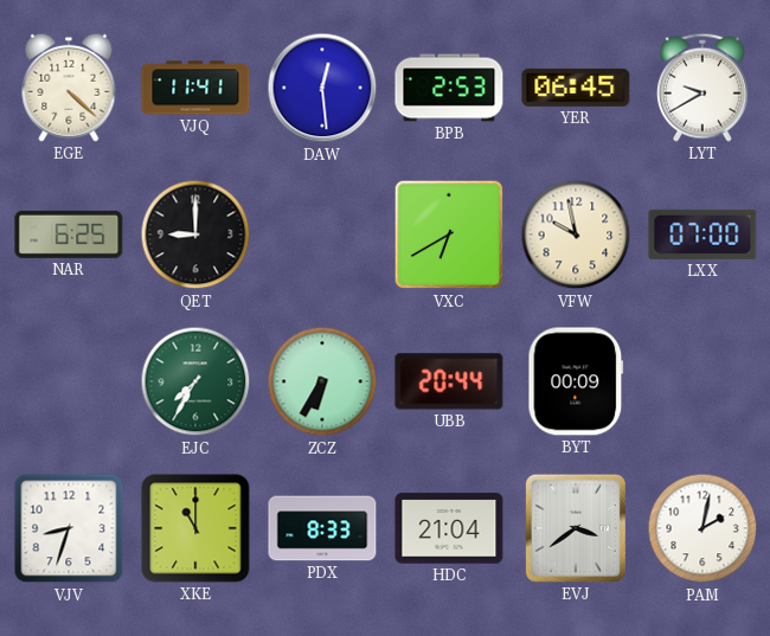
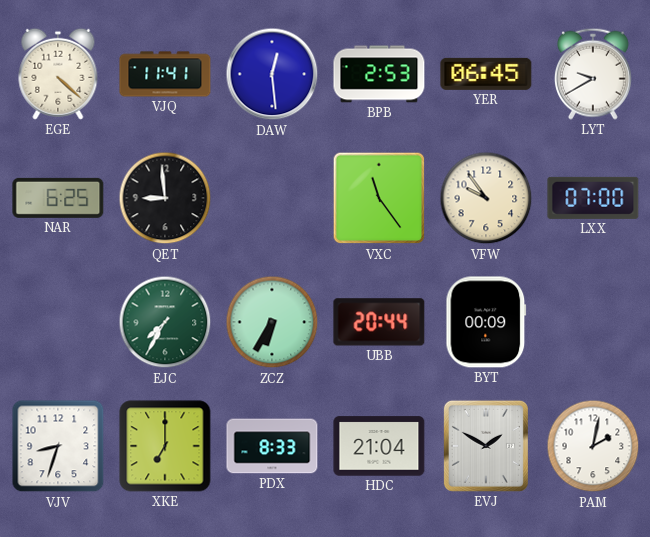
QET: 9:00 -> 8:59
VXC: 6:40 -> 11:24
VFW: 9:58 -> 9:54
XKE: 11:00 -> 7:00
EVJ: 3:39 -> 1:50
